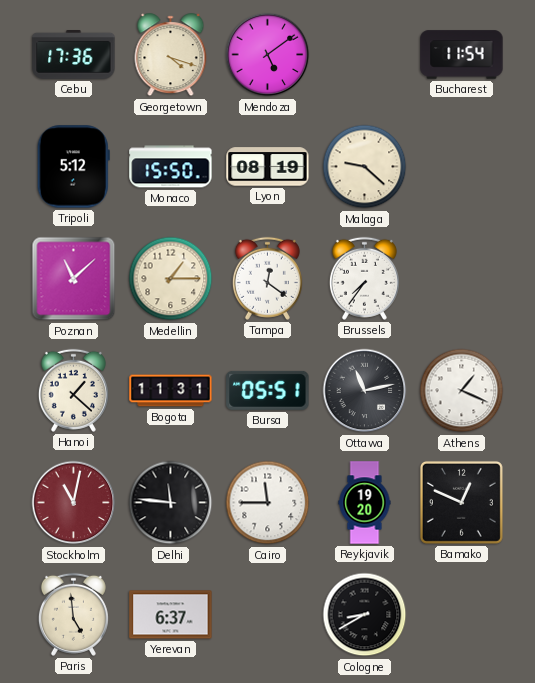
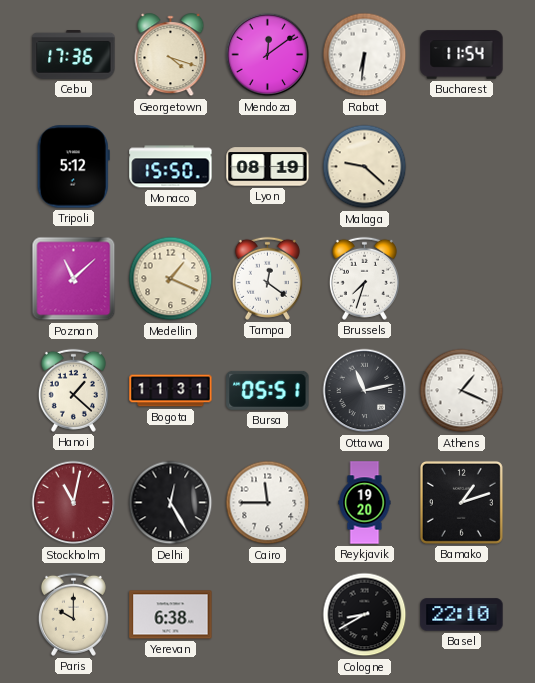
Mendoza: 5:09 -> 12:09
Rabat: none -> 6:31
Medellin: 1:15 -> 1:19
Brussels: 7:36 -> 7:33
Delhi: 11:46 -> 12:25
Bamako: 12:49 -> 1:12
Paris: 4:59 -> 10:00
Yerevan: 6:37 -> 6:38
Basel: none -> 22:10
